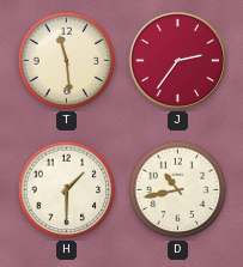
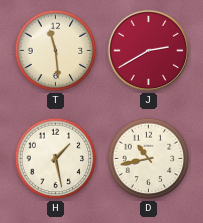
J: 2:36 -> 2:40
H: 1:30 -> 1:28
